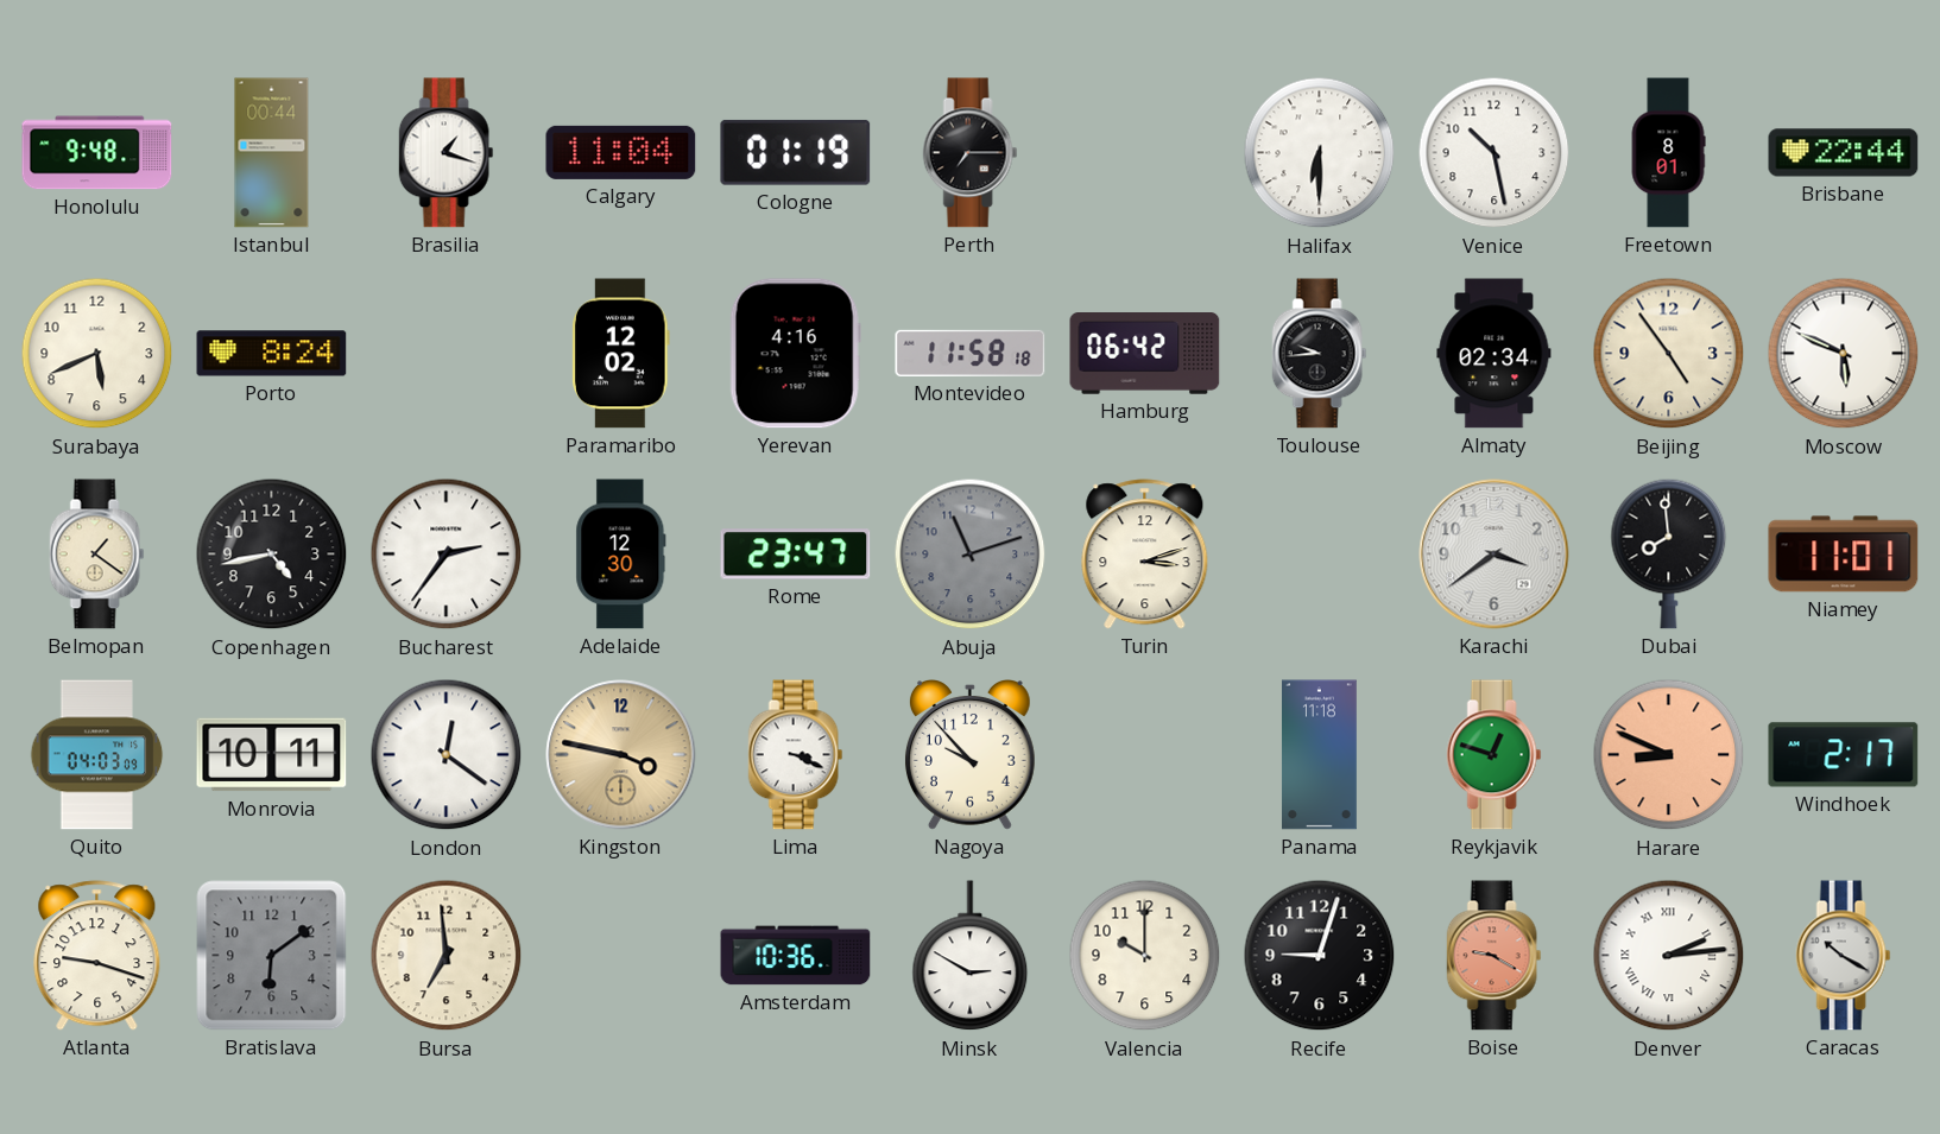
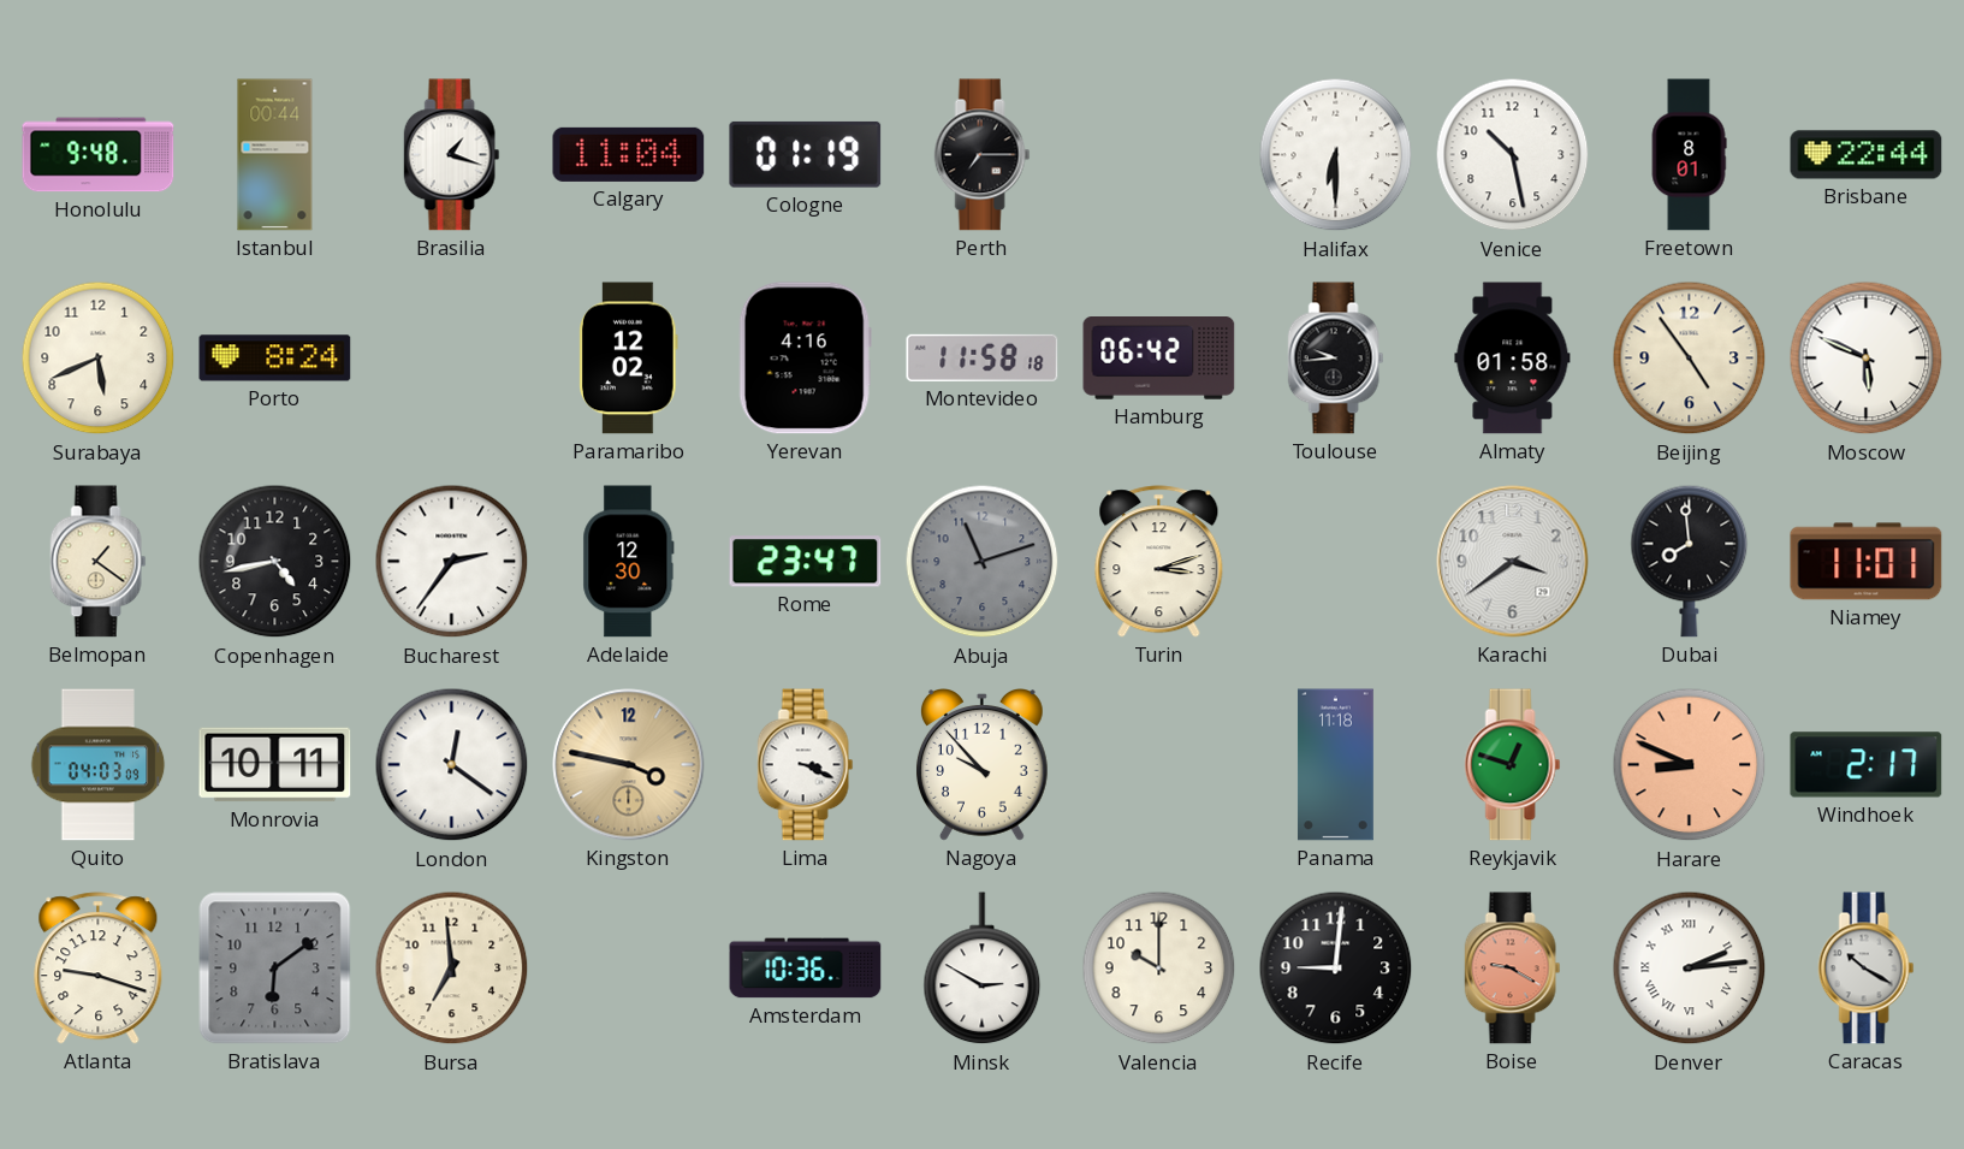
Almaty: 02:34 -> 01:58
Recife: 9:03 -> 9:01
